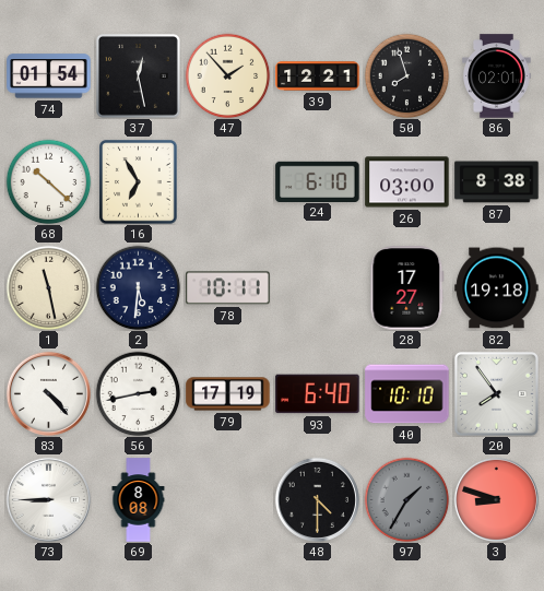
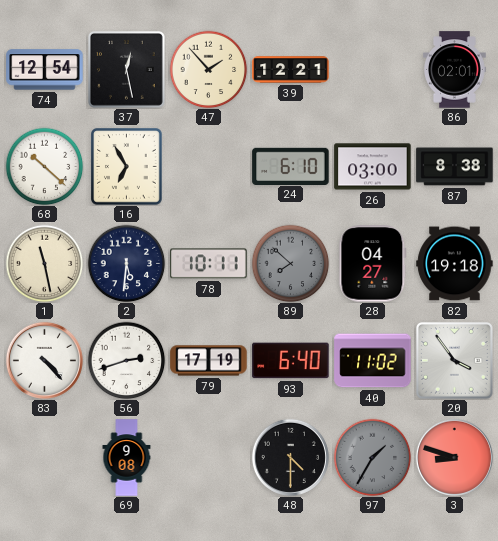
74: 01:54 -> 12:54
50: 7:57 -> none
89: none -> 7:52
28: 17:27 -> 04:27
56: 2:43 -> 2:42
40: 10:10 -> 11:02
20: 7:54 -> 3:54
73: 8:45 -> none
69: 8:08 -> 9:08
